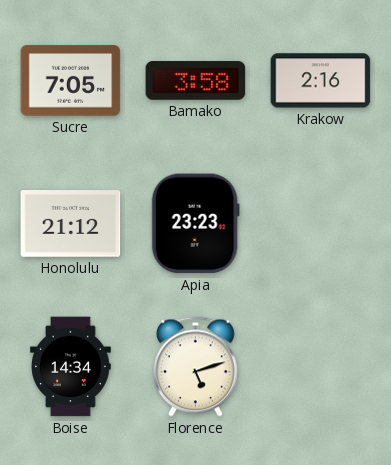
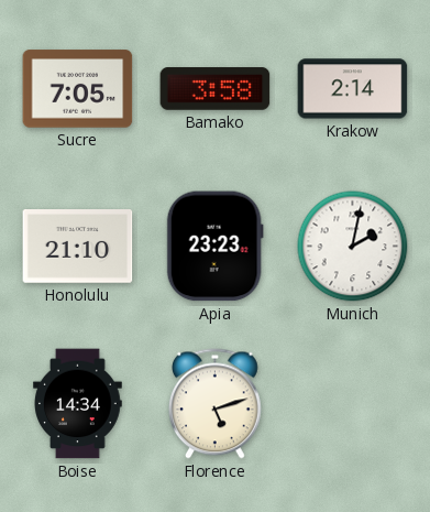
Krakow: 2:16 -> 2:14
Honolulu: 21:12 -> 21:10
Munich: none -> 2:02
